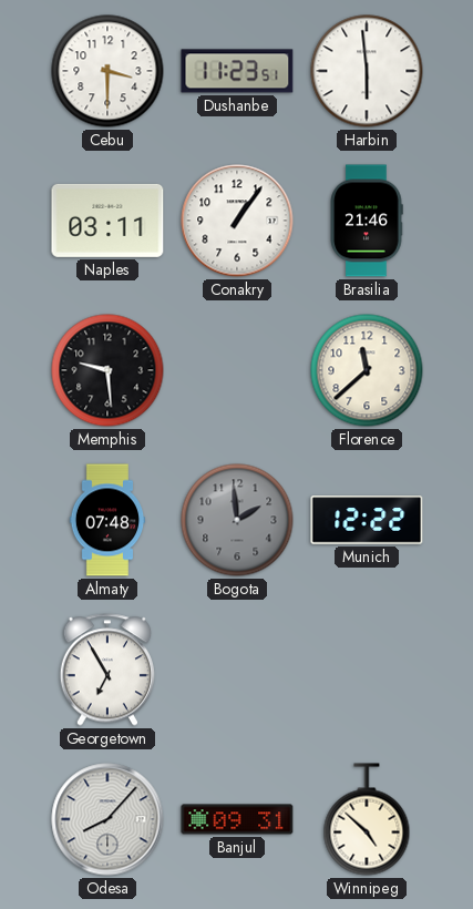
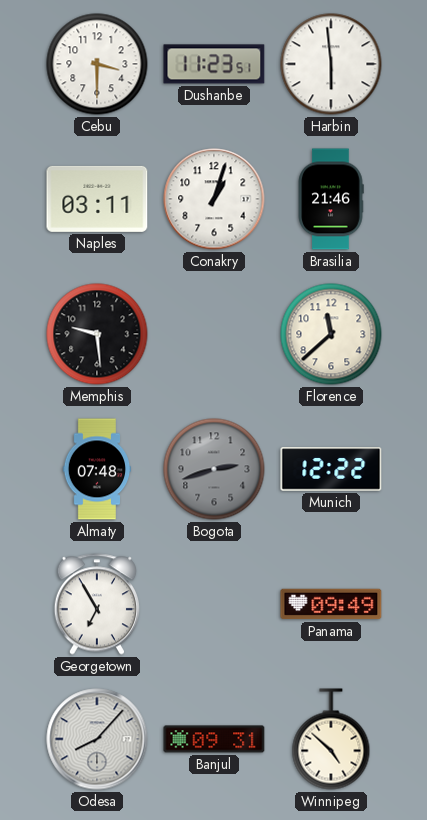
Conakry: 1:06 -> 1:03
Bogota: 1:59 -> 2:42
Panama: none -> 09:49
